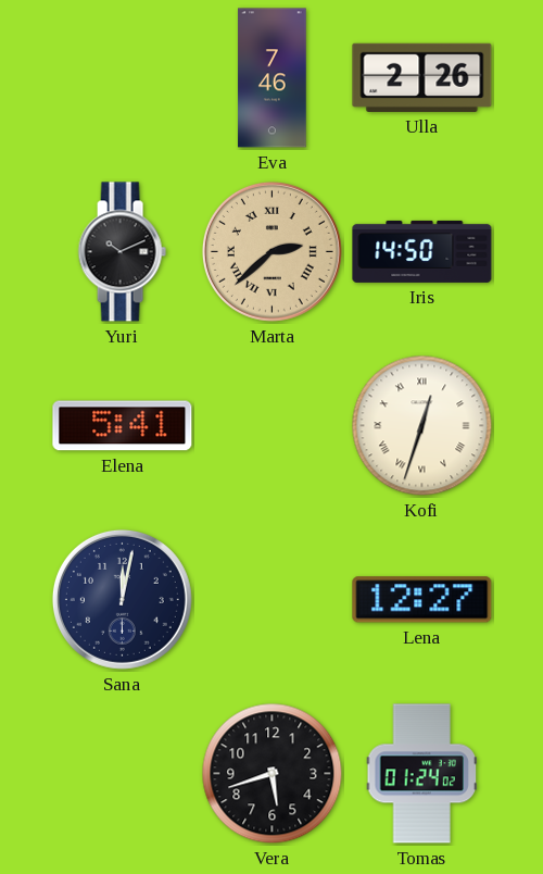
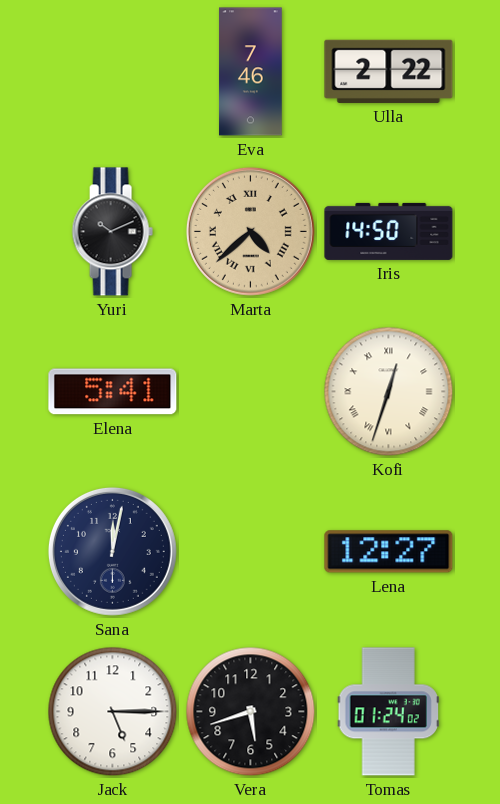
Ulla: 2:26 -> 2:22
Marta: 2:38 -> 4:38
Jack: none -> 5:15
